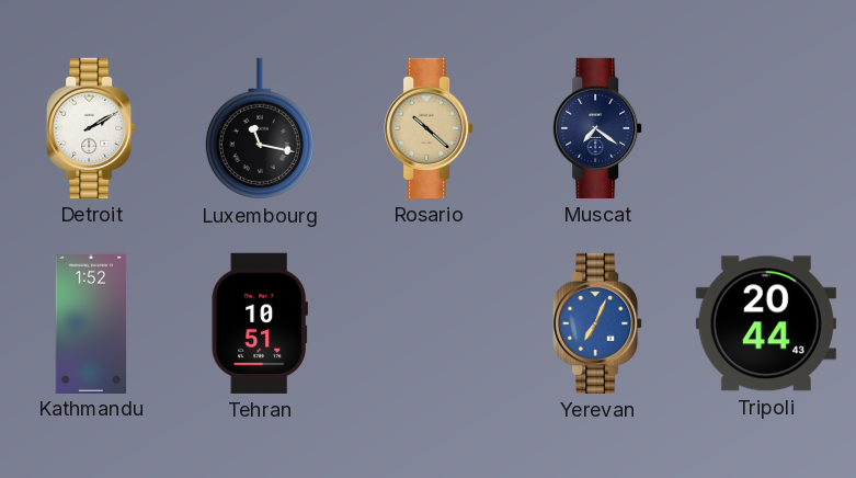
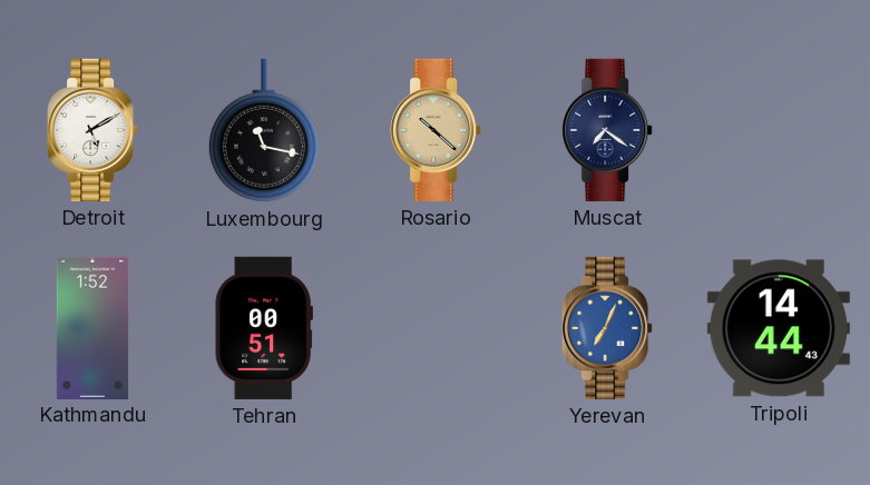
Detroit: 2:10 -> 5:10
Tehran: 10:51 -> 00:51
Tripoli: 20:44 -> 14:44
